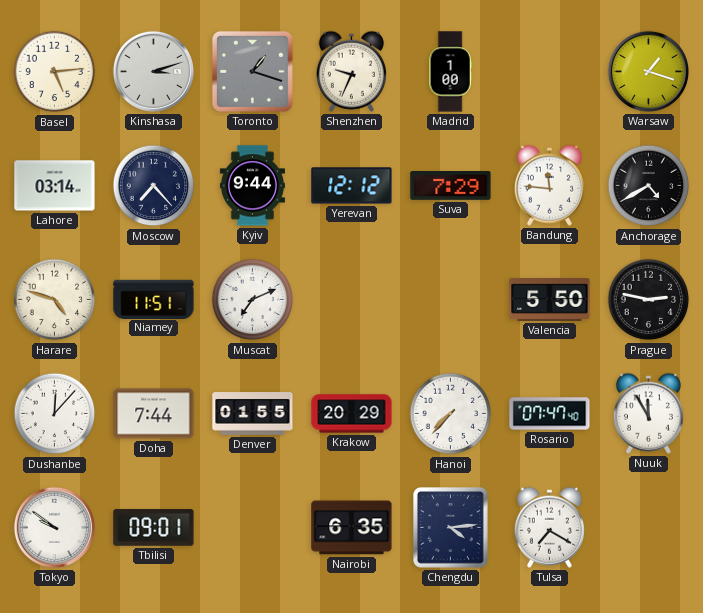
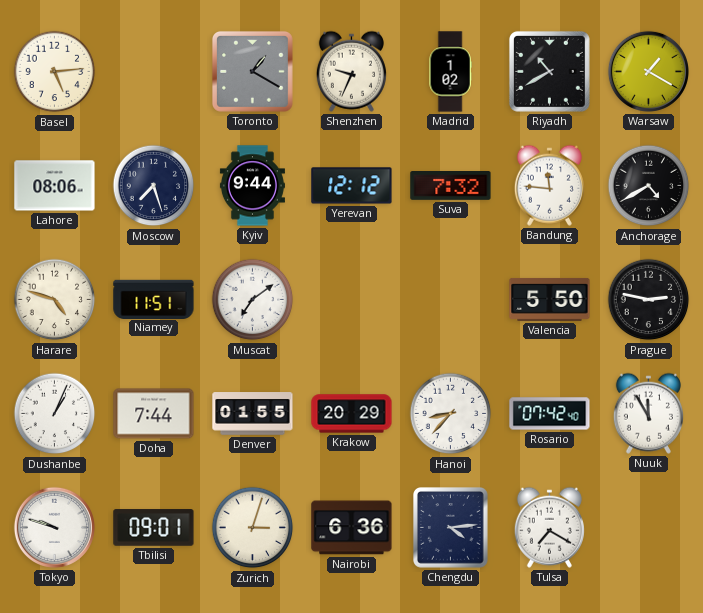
Kinshasa: 3:12 -> none
Toronto: 1:18 -> 1:20
Madrid: 1:00 -> 1:02
Riyadh: none -> 10:40
Warsaw: 1:18 -> 1:20
Lahore: 03:14 -> 08:06
Moscow: 7:23 -> 7:27
Suva: 7:29 -> 7:32
Muscat: 7:11 -> 7:09
Dushanbe: 12:07 -> 1:04
Hanoi: 7:37 -> 8:37
Rosario: 07:47 -> 07:42
Tokyo: 9:51 -> 9:48
Zurich: none -> 3:03
Nairobi: 6:35 -> 6:36
